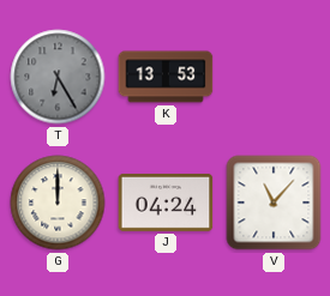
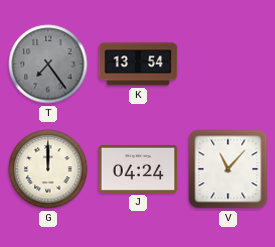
T: 6:25 -> 7:24
K: 13:53 -> 13:54
